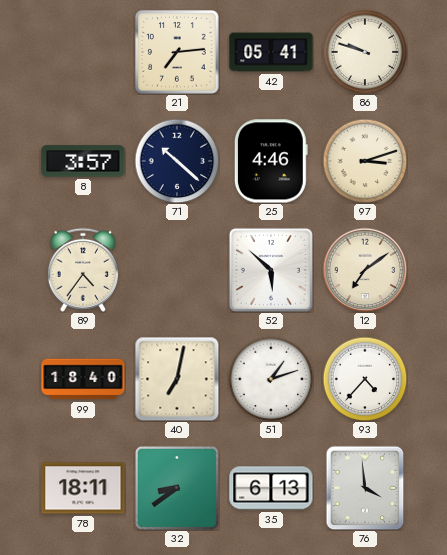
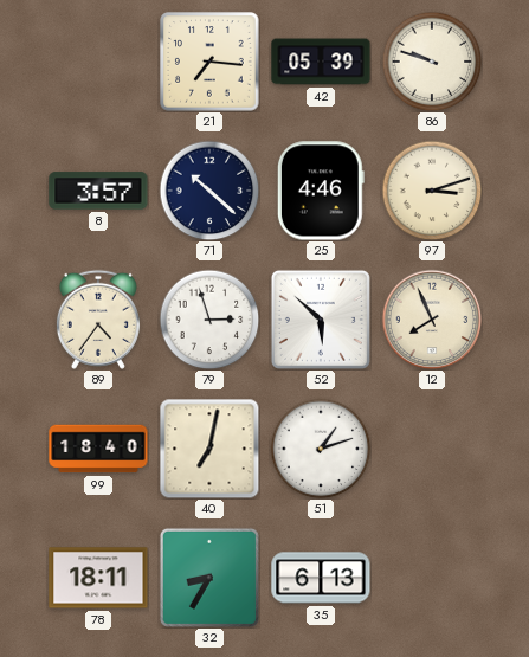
21: 7:14 -> 7:16
42: 05:41 -> 05:39
79: none -> 2:57
12: 7:09 -> 7:56
93: 4:37 -> none
32: 8:39 -> 8:35
76: 3:59 -> none
